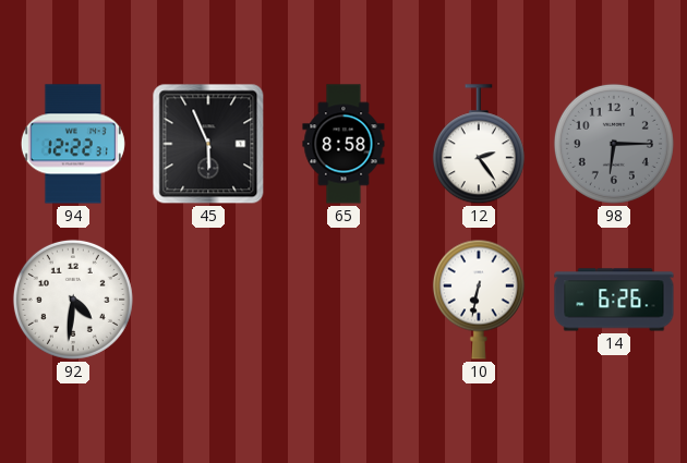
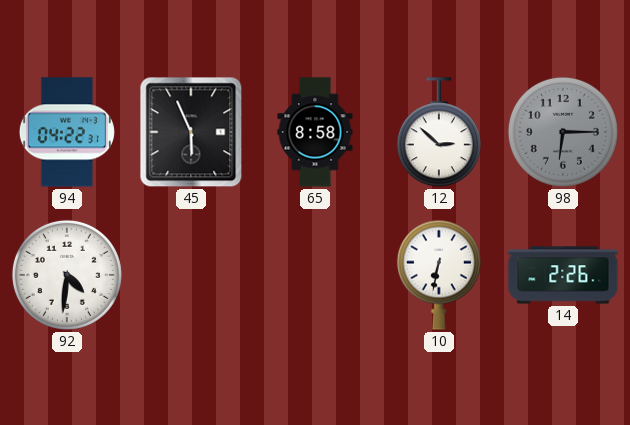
94: 12:22 -> 04:22
12: 2:24 -> 2:52
14: 6:26 -> 2:26
